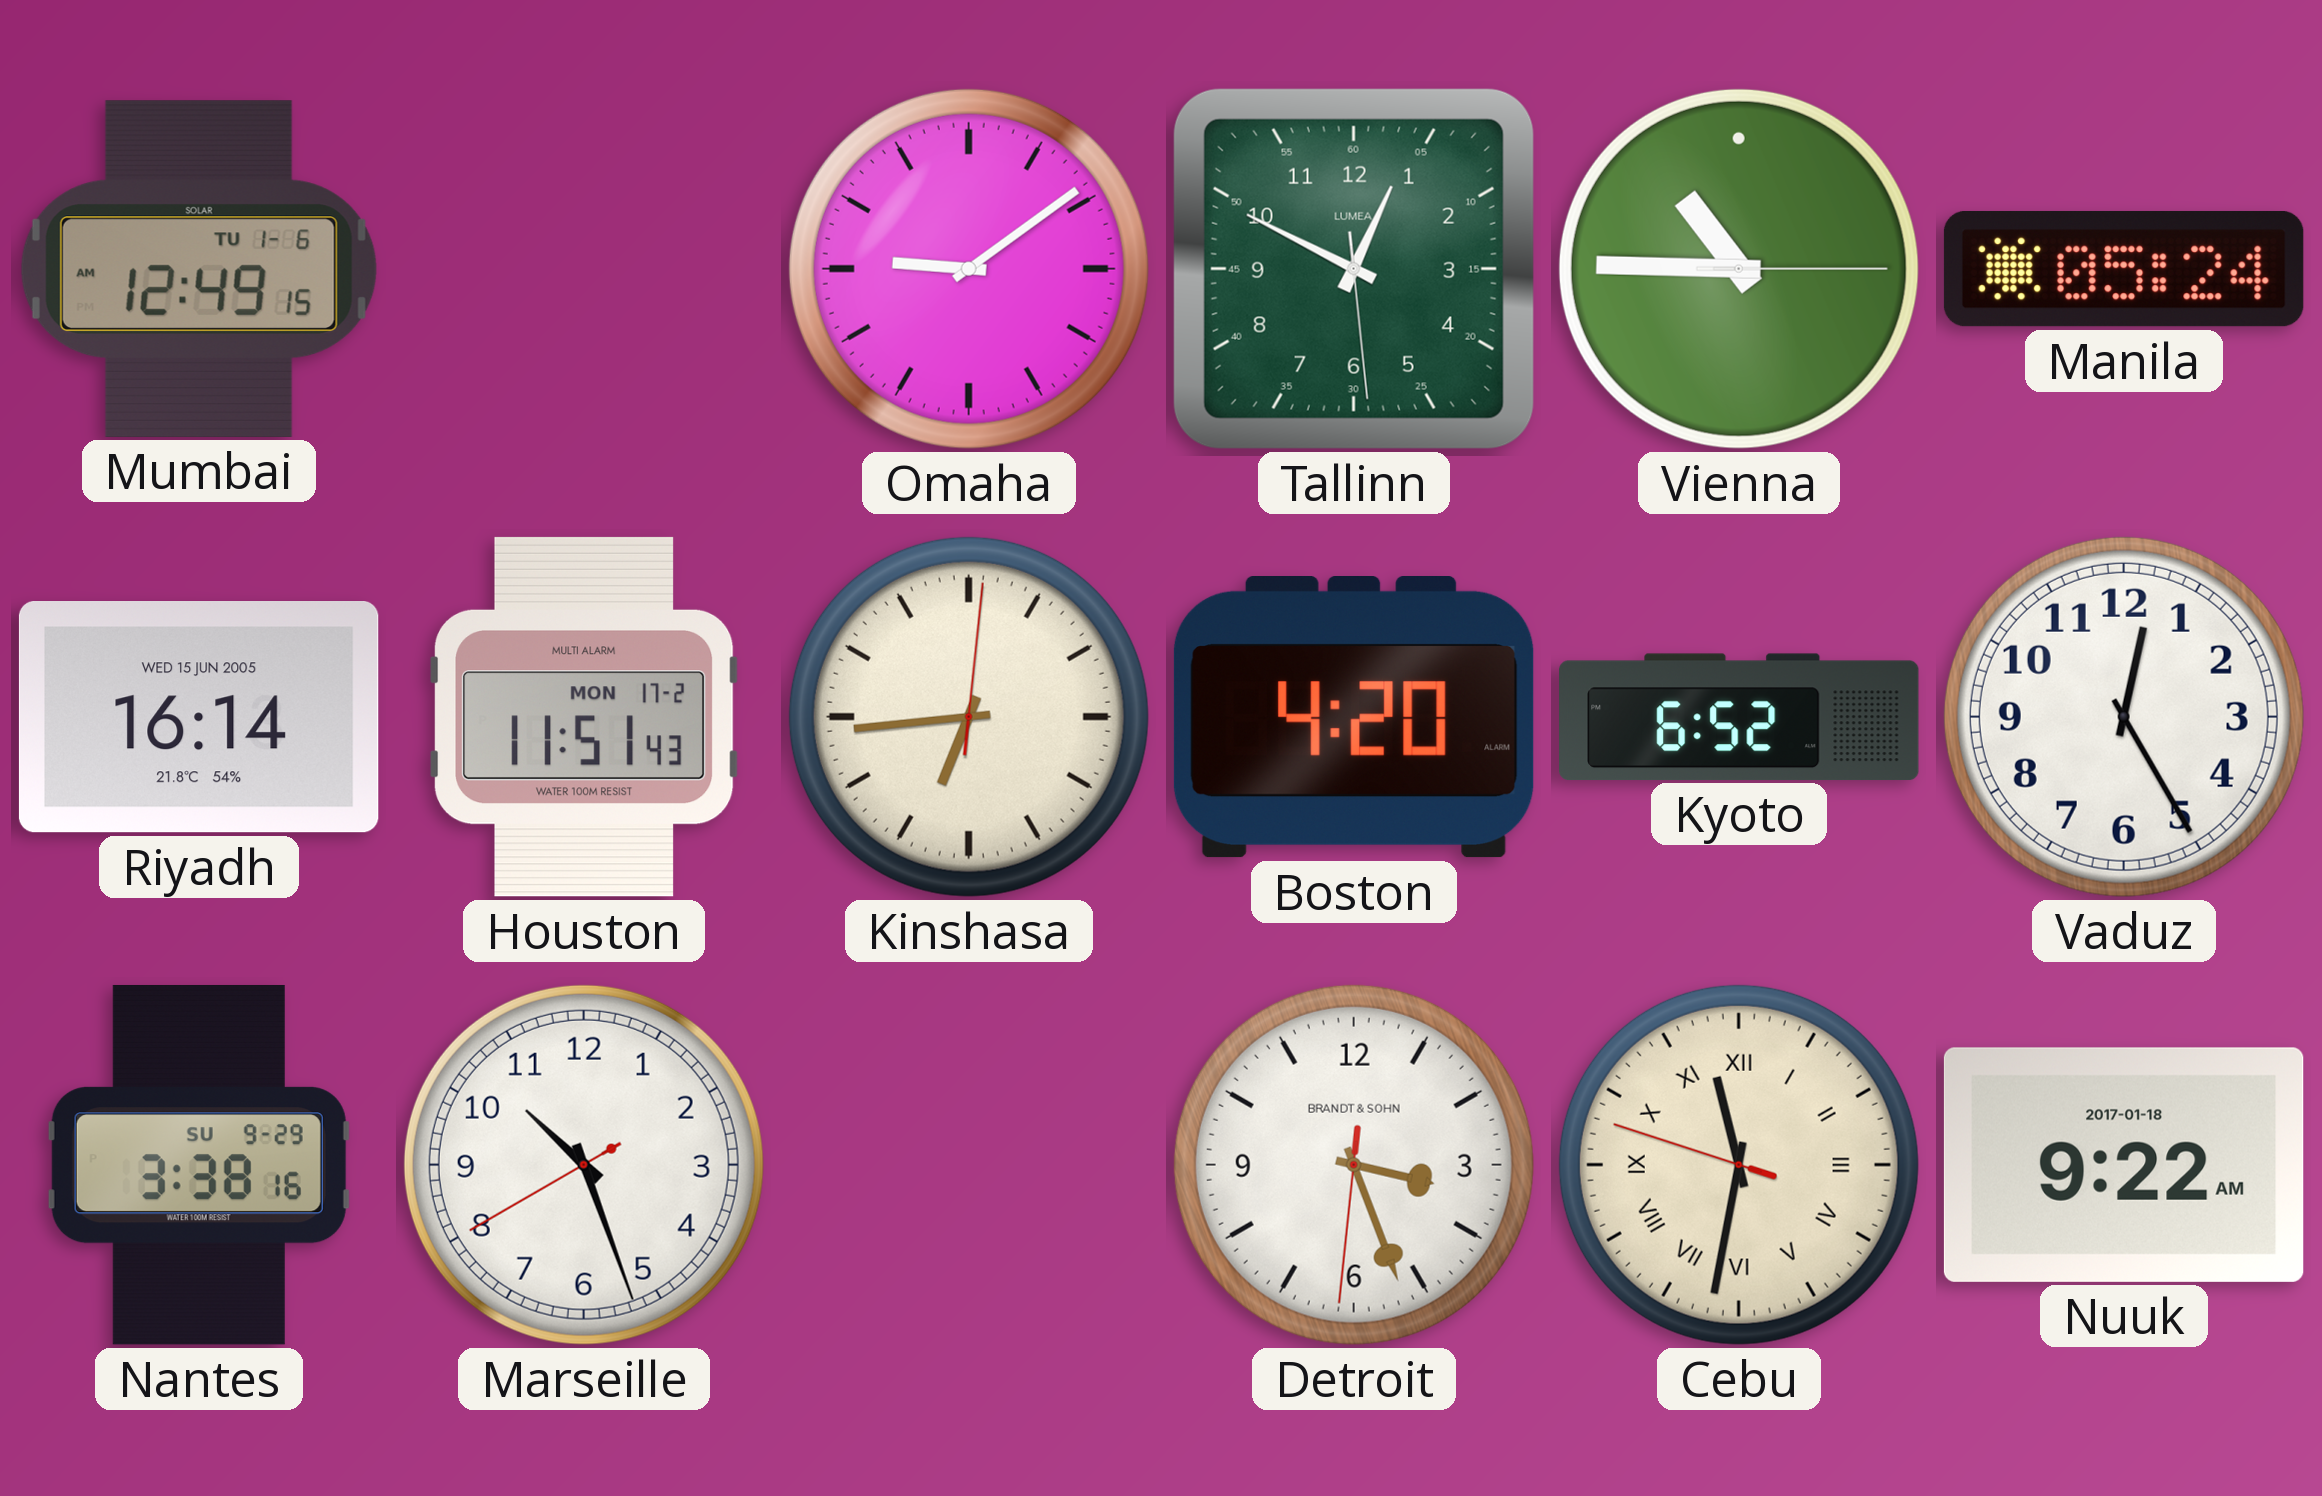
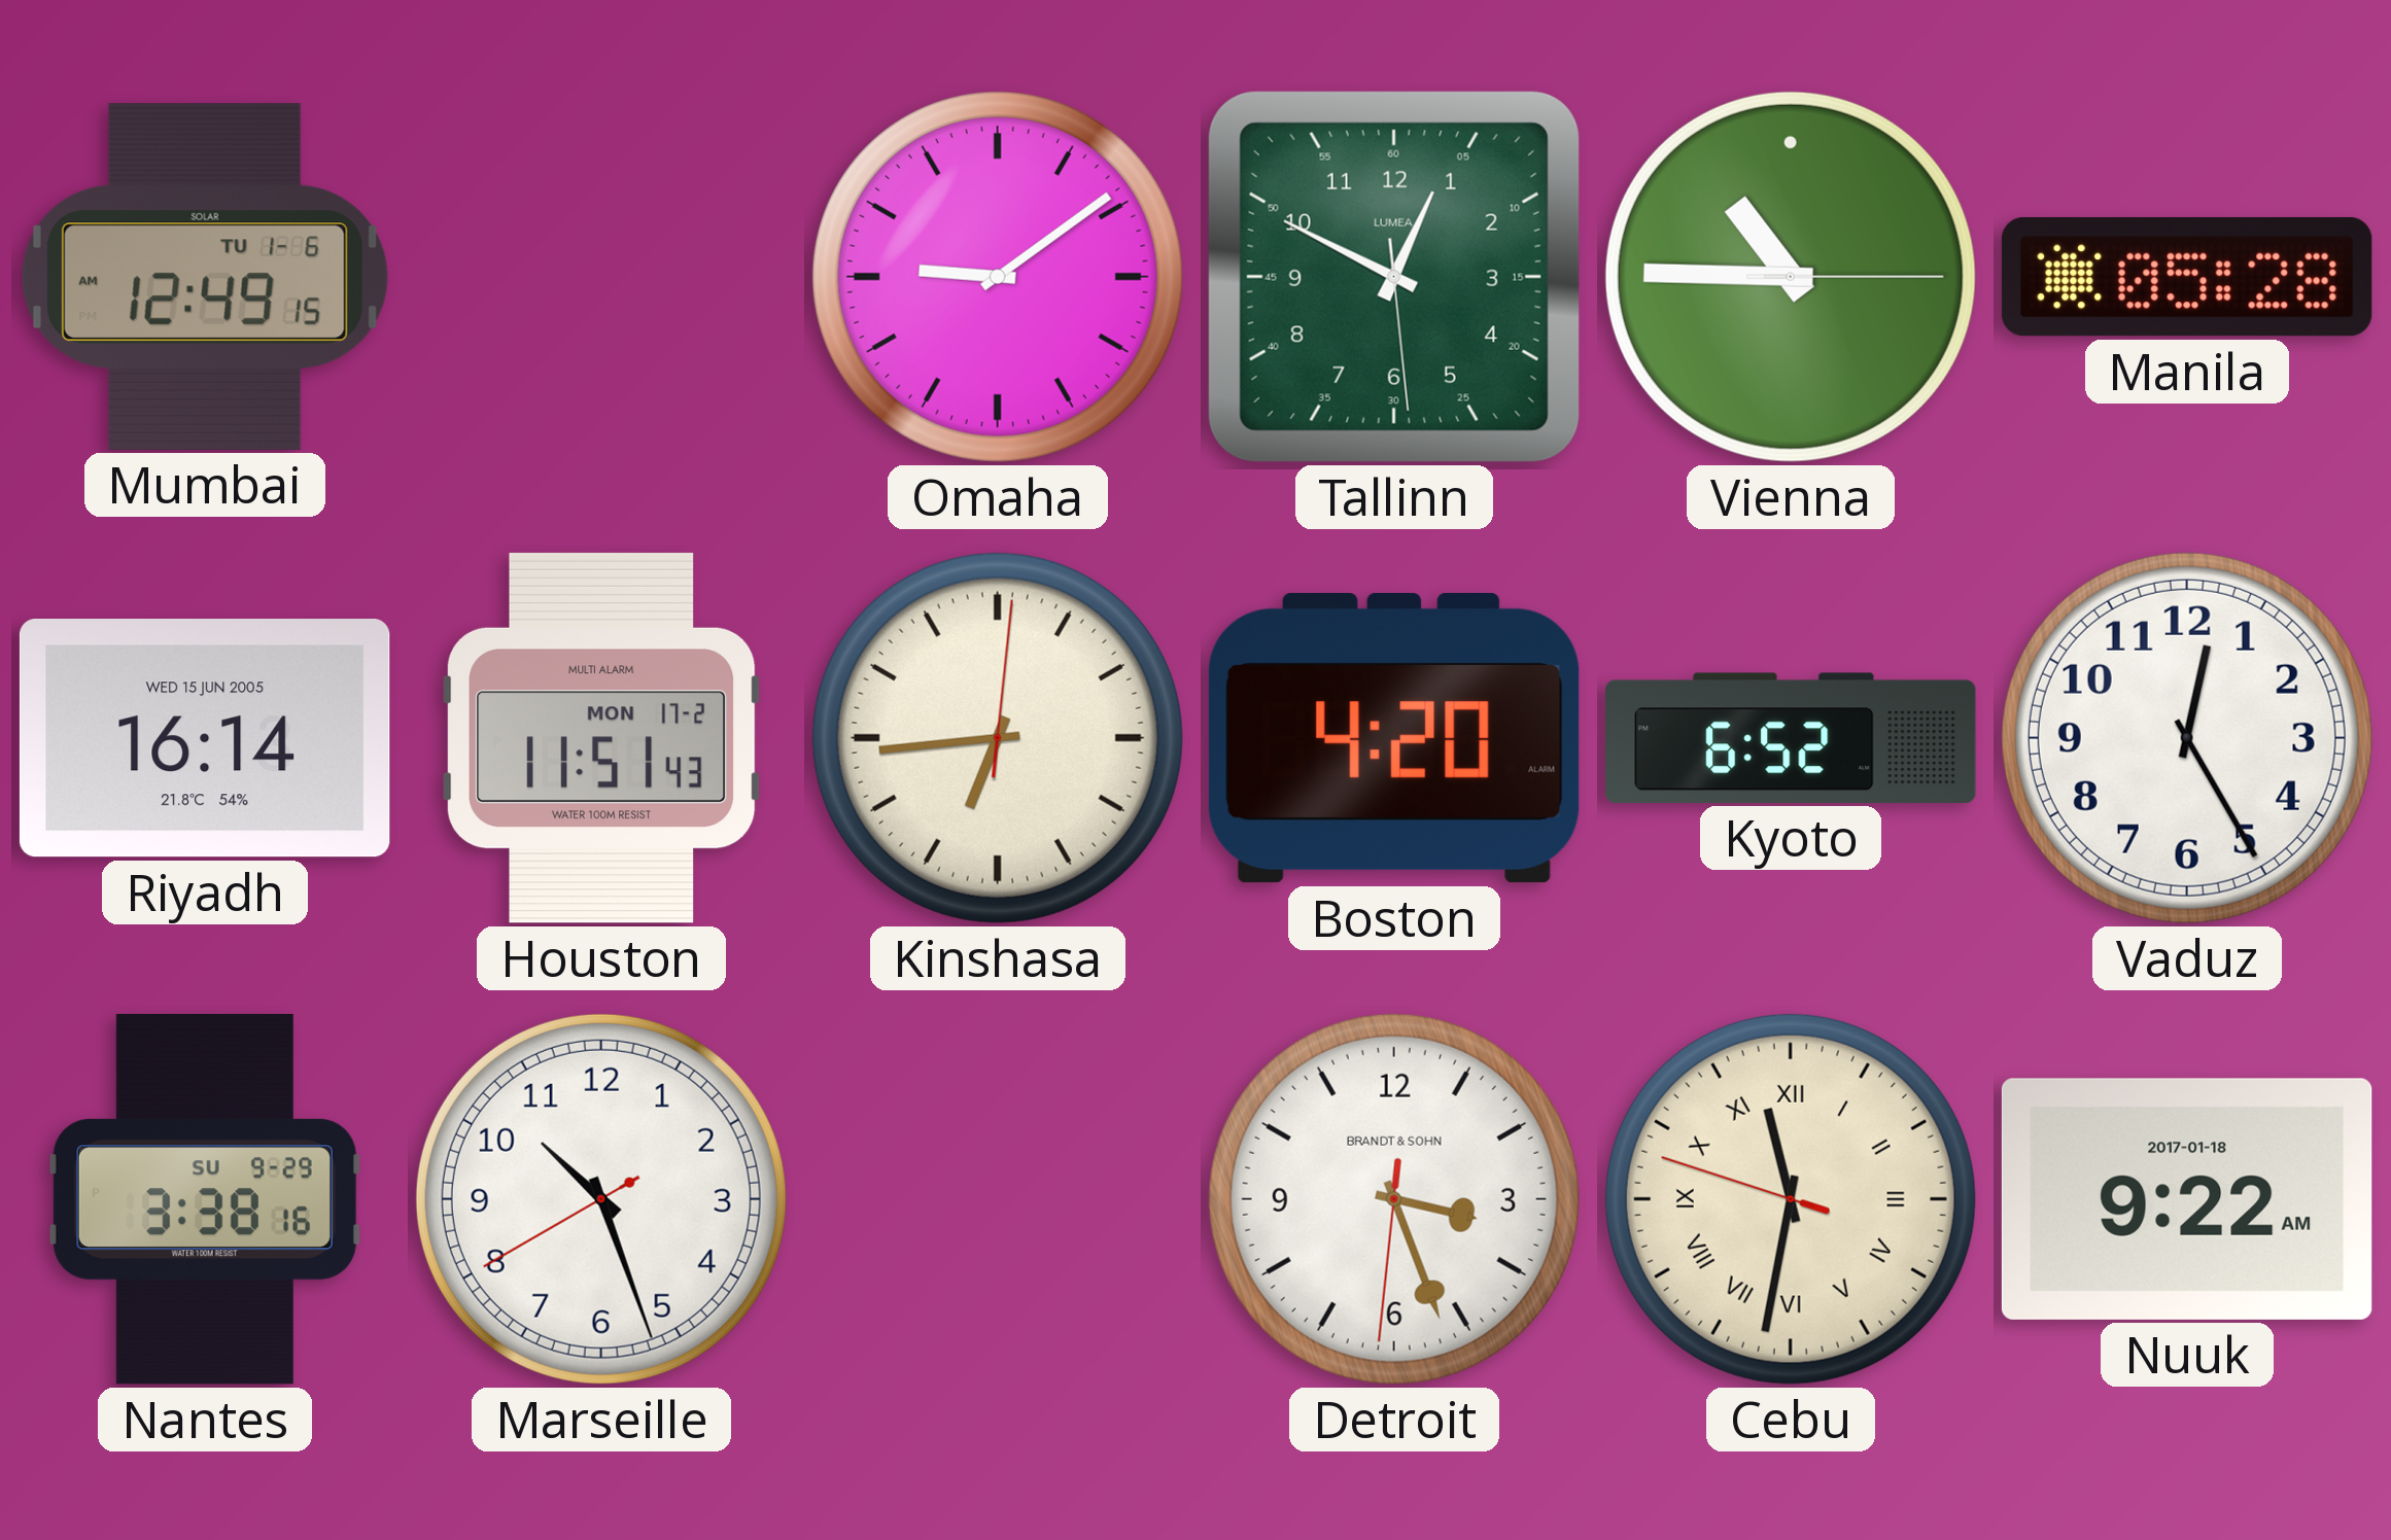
Manila: 05:24 -> 05:28
